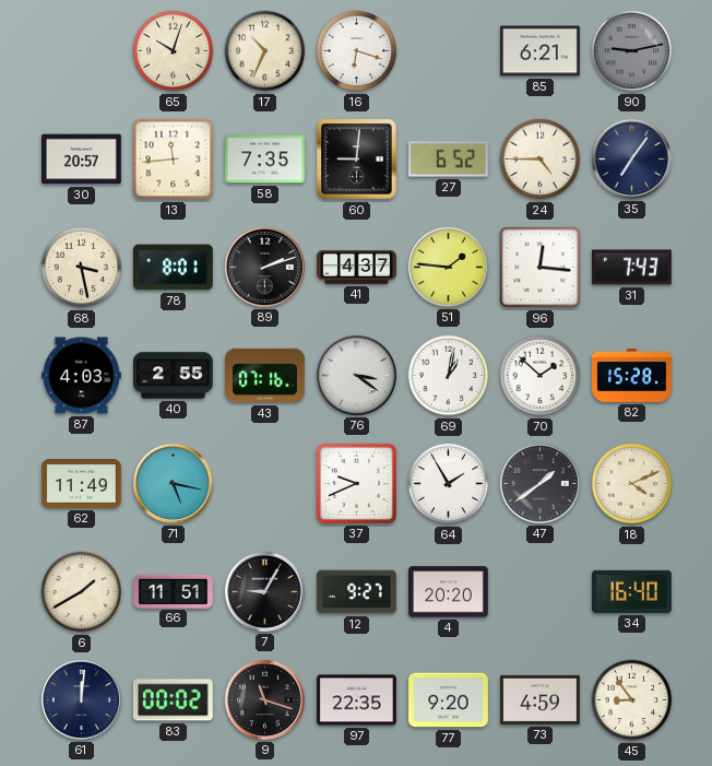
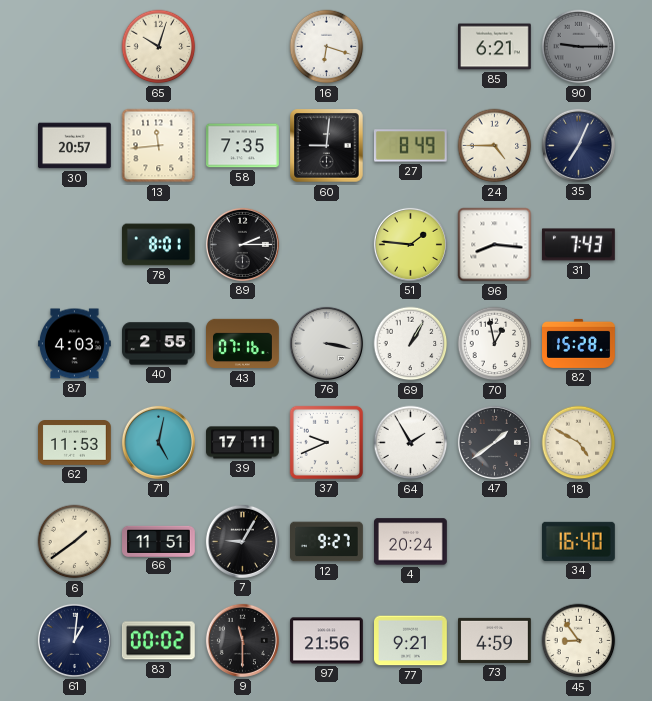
17: 10:34 -> none
90: 9:13 -> 9:15
27: 6:52 -> 8:49
35: 7:06 -> 7:04
68: 3:28 -> none
89: 2:12 -> 2:15
41: 4:37 -> none
96: 12:16 -> 8:16
76: 3:21 -> 3:17
69: 1:02 -> 1:05
70: 1:52 -> 12:58
62: 11:49 -> 11:53
71: 5:17 -> 5:02
39: none -> 17:11
18: 4:11 -> 4:50
6: 1:40 -> 1:39
4: 20:20 -> 20:24
61: 12:01 -> 1:01
9: 11:18 -> 11:30
97: 22:35 -> 21:56
77: 9:20 -> 9:21
